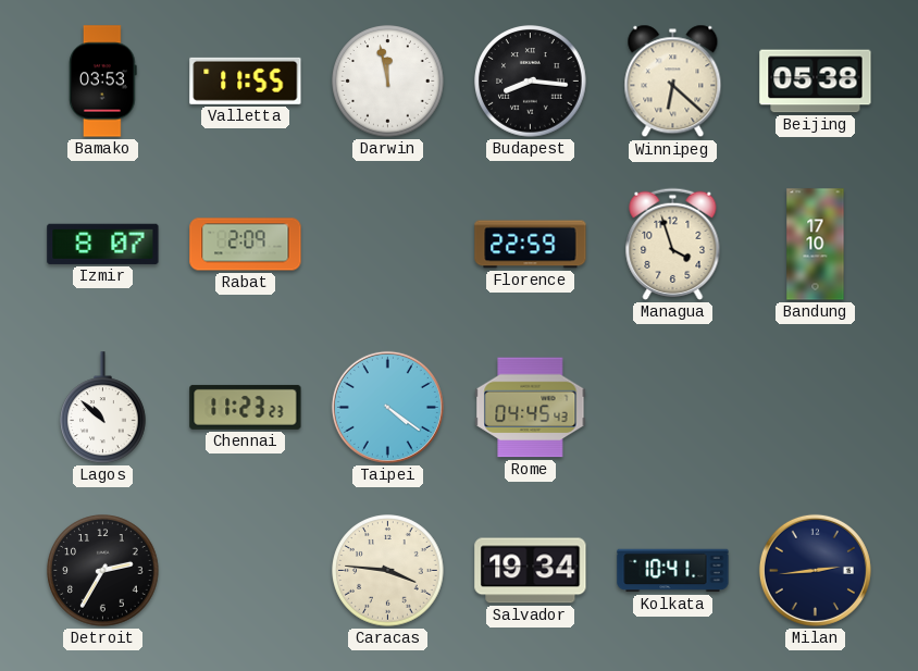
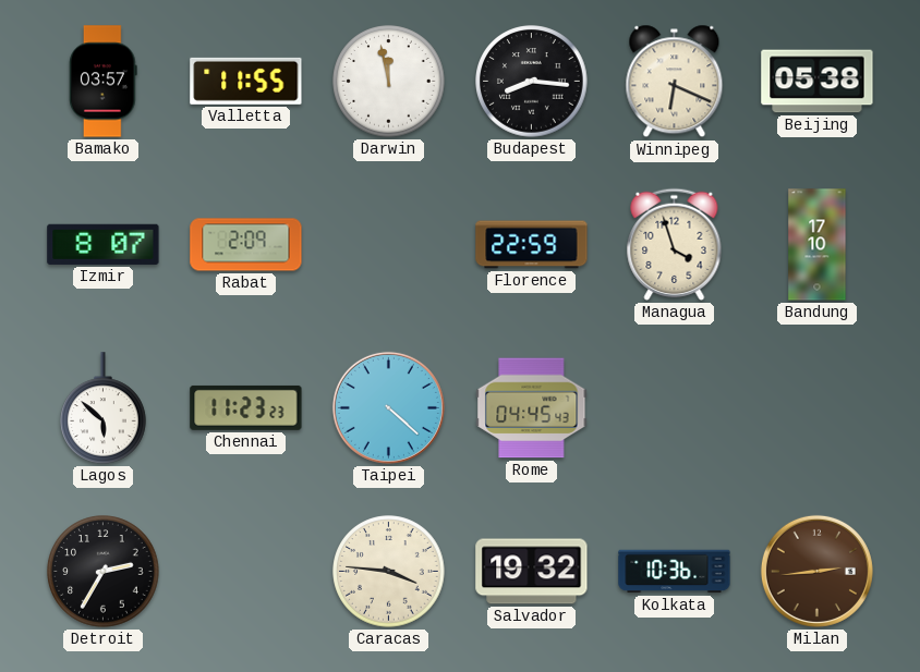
Bamako: 03:53 -> 03:57
Winnipeg: 6:22 -> 6:19
Lagos: 10:52 -> 5:52
Taipei: 4:21 -> 4:22
Salvador: 19:34 -> 19:32
Kolkata: 10:41 -> 10:36
Milan dial: navy -> brown
